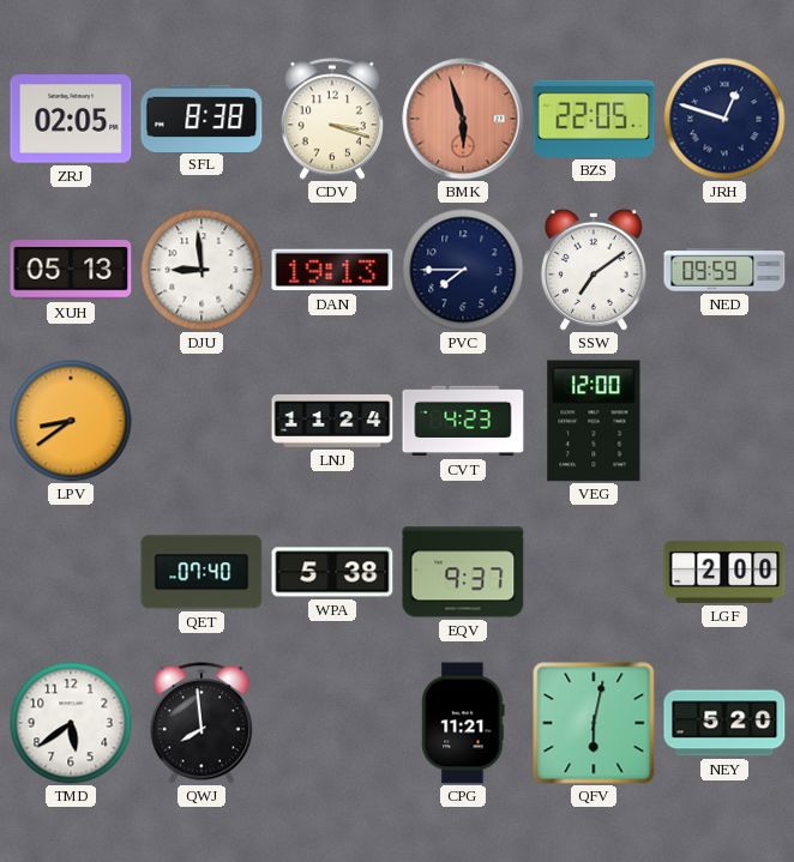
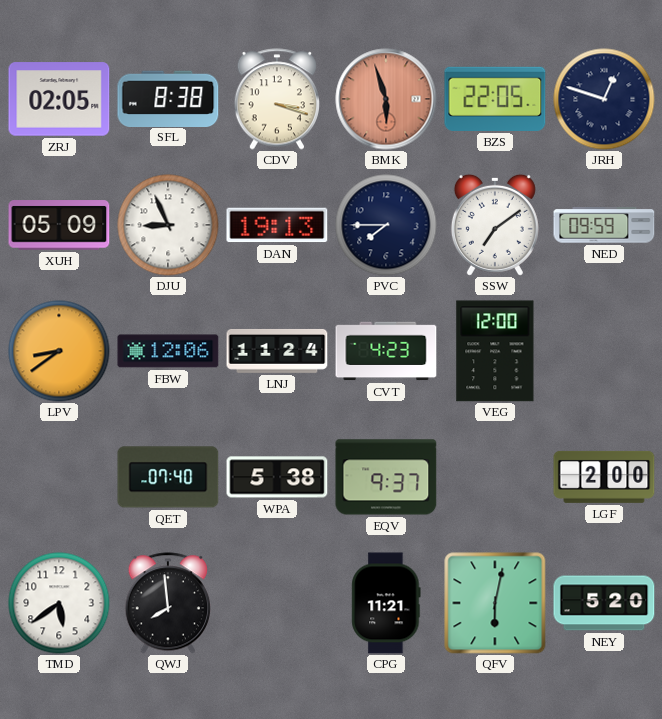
XUH: 05:13 -> 05:09
DJU: 8:59 -> 8:56
FBW: none -> 12:06
